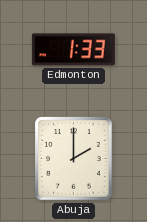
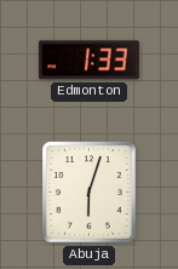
Abuja: 2:00 -> 6:03
